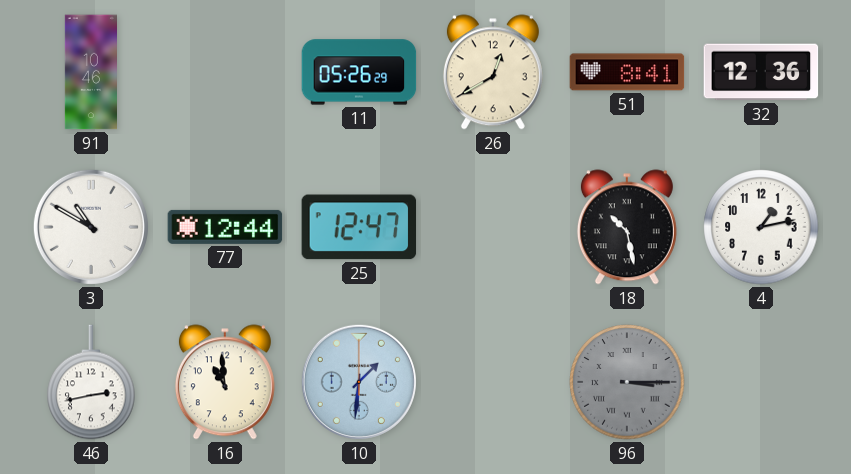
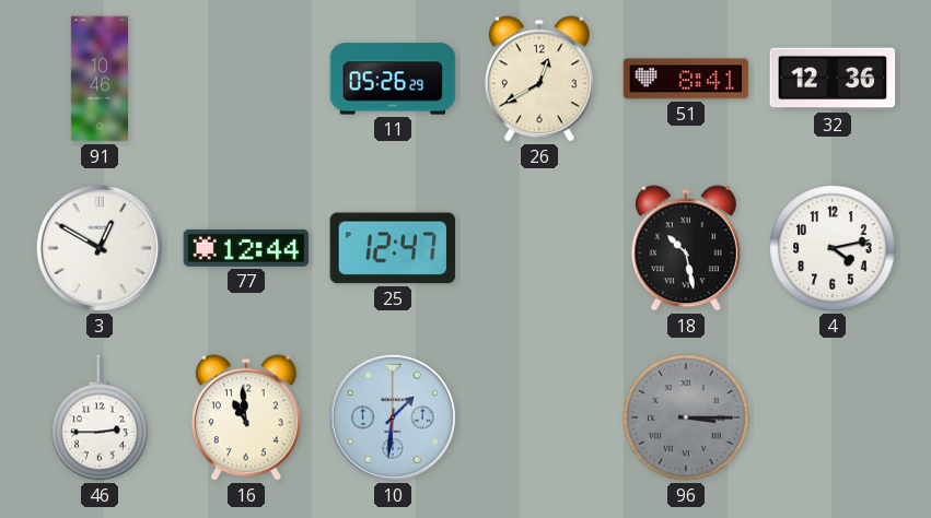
3: 10:50 -> 12:50
4: 1:13 -> 4:13
46: 2:43 -> 2:45
